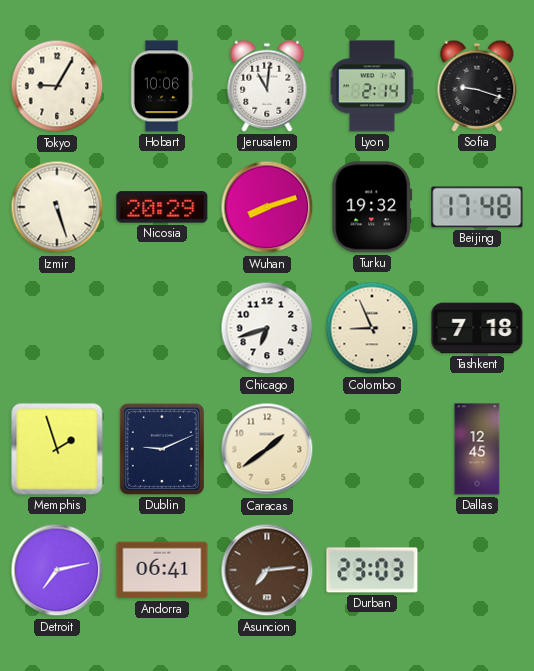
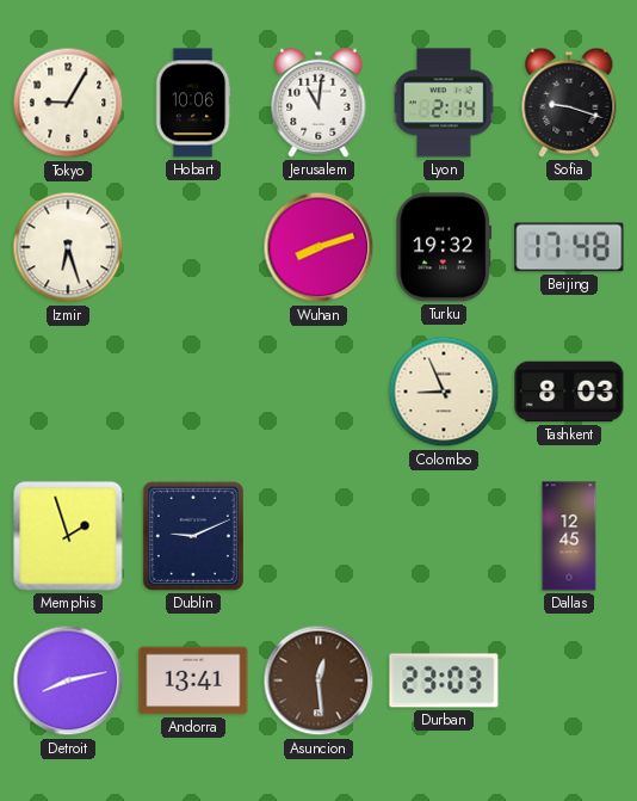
Izmir: 5:27 -> 6:27
Nicosia: 20:29 -> none
Chicago: 6:42 -> none
Tashkent: 7:18 -> 8:03
Caracas: 1:39 -> none
Detroit: 7:13 -> 8:13
Andorra: 06:41 -> 13:41
Asuncion: 7:14 -> 12:29
